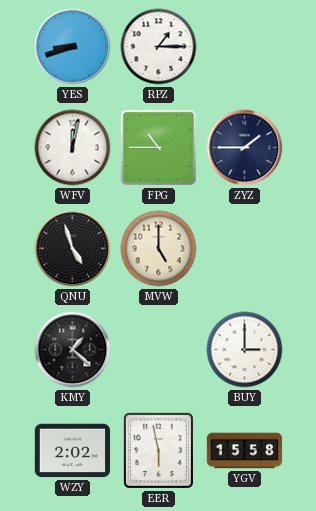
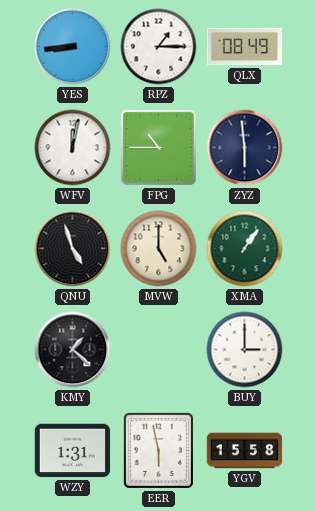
YES: 8:42 -> 8:44
QLX: none -> 08:49
ZYZ: 1:45 -> 5:59
XMA: none -> 1:06
WZY: 2:02 -> 1:31
